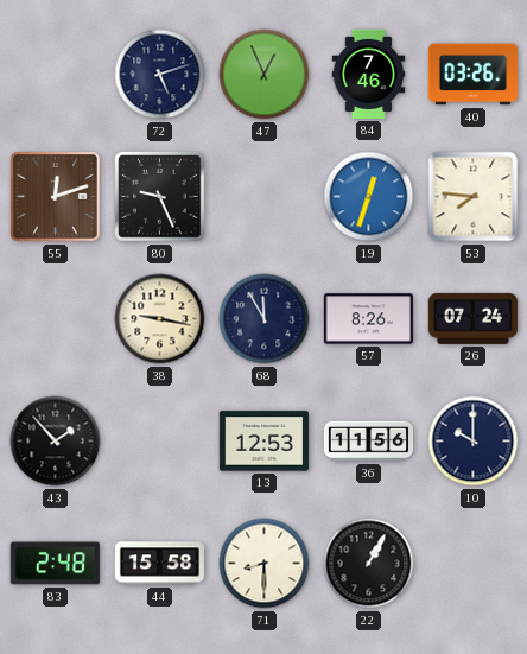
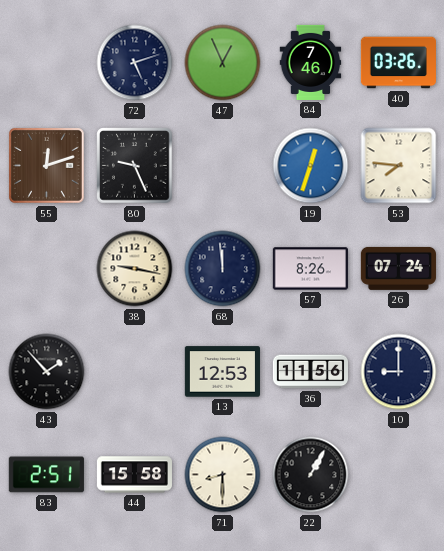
68: 11:55 -> 11:59
10: 10:00 -> 9:00
83: 2:48 -> 2:51
